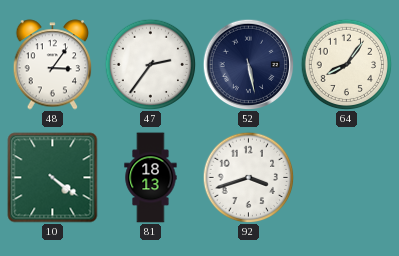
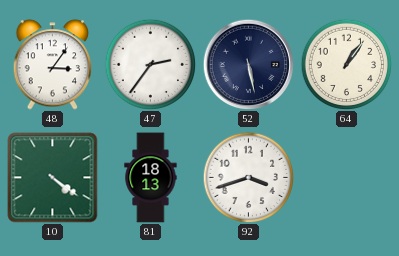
64: 8:06 -> 1:06
